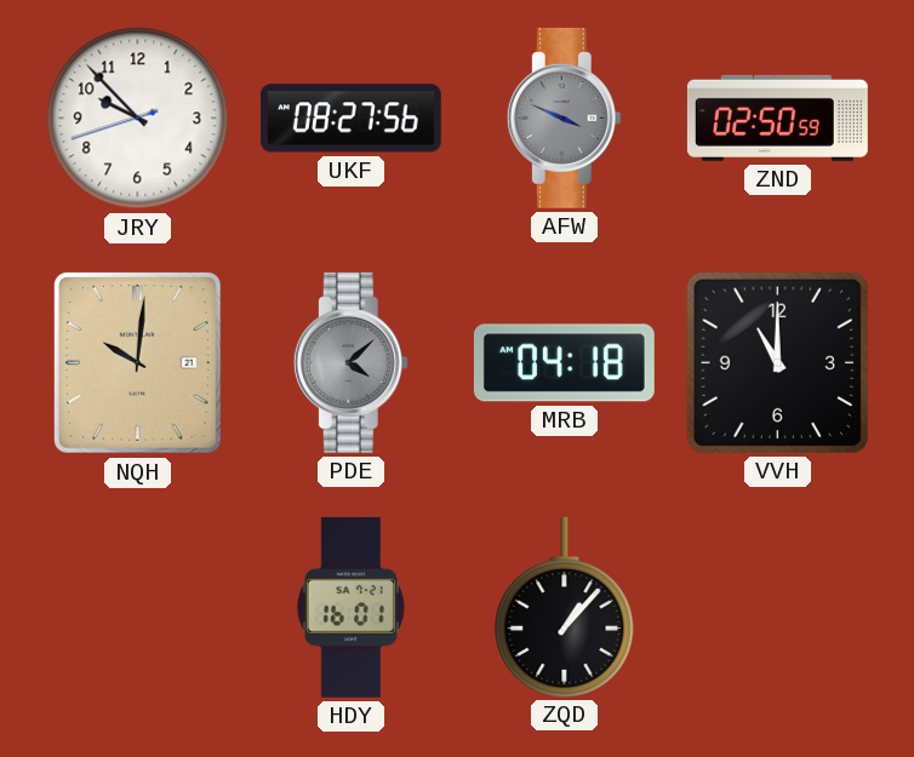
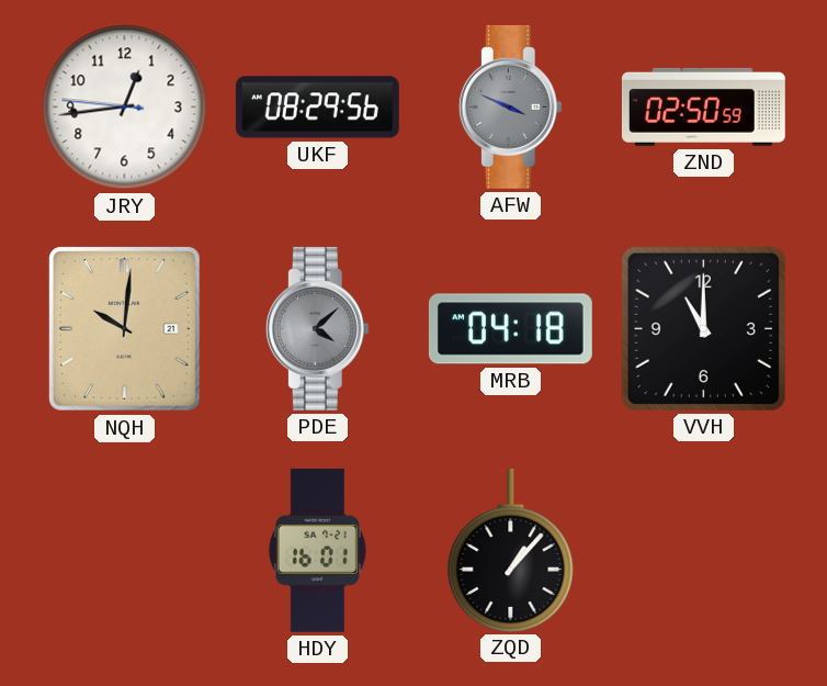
JRY: 9:52 -> 12:43
UKF: 08:27 -> 08:29
